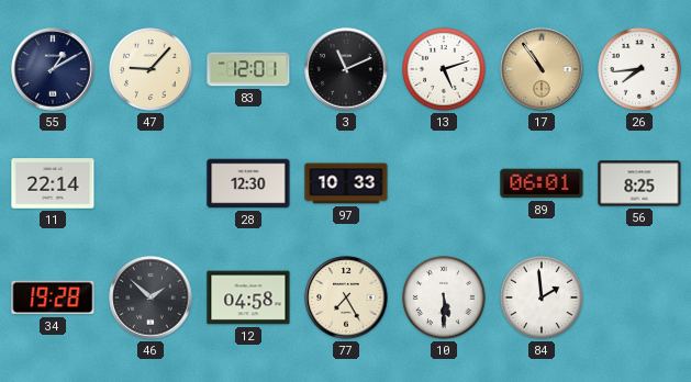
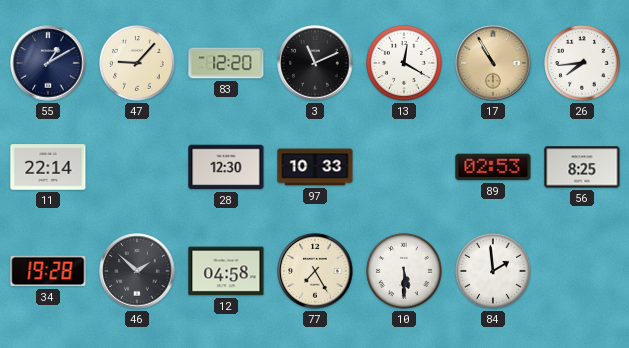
83: 12:01 -> 12:20
13: 5:12 -> 12:20
17: 10:54 -> 10:55
89: 06:01 -> 02:53
